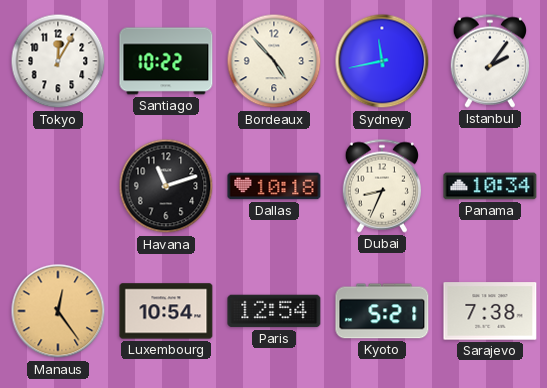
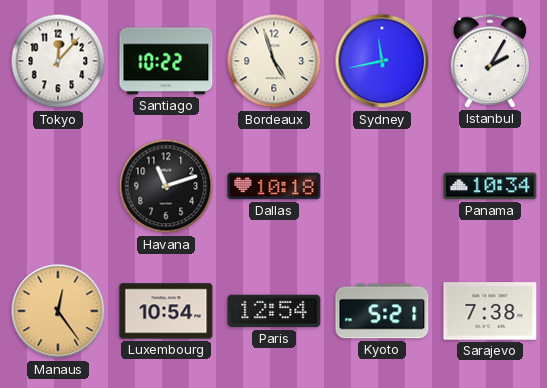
Tokyo: 12:05 -> 12:07
Bordeaux: 4:53 -> 4:57
Istanbul: 2:06 -> 2:05
Dubai: 8:34 -> none
